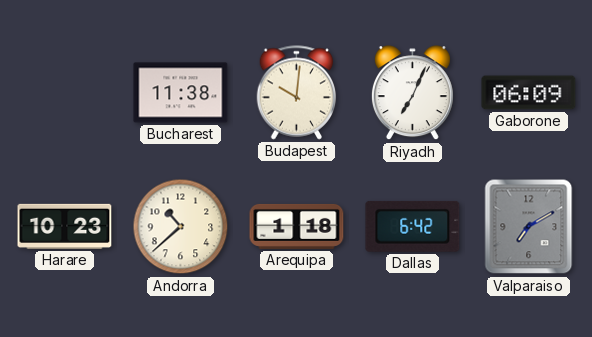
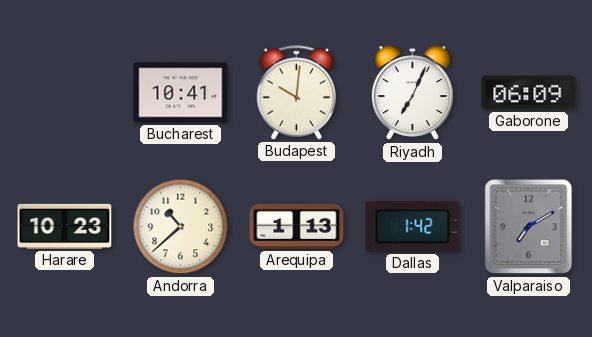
Bucharest: 11:38 -> 10:41
Arequipa: 1:18 -> 1:13
Dallas: 6:42 -> 1:42
